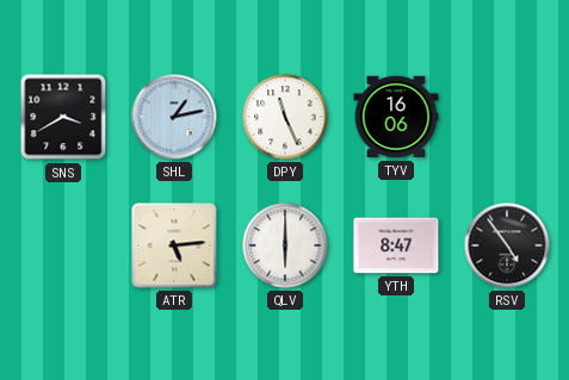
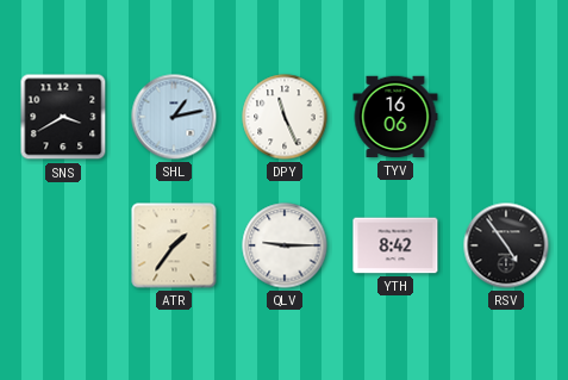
ATR: 5:14 -> 1:36
QLV: 6:00 -> 9:15
YTH: 8:47 -> 8:42
